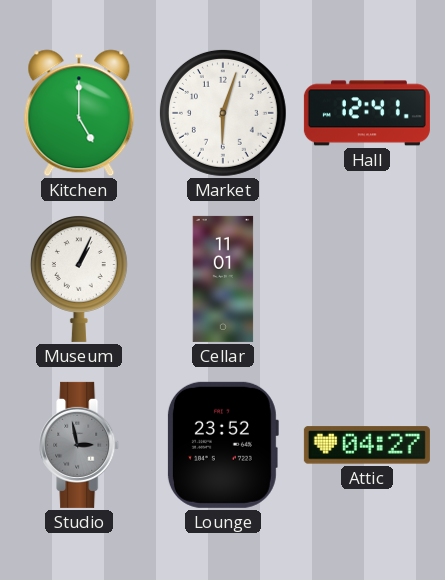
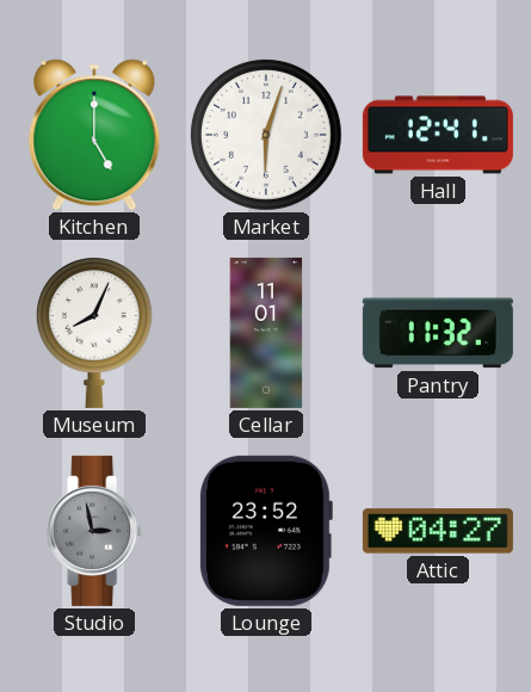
Museum: 1:04 -> 8:04
Pantry: none -> 11:32
